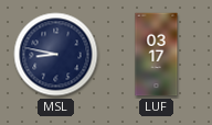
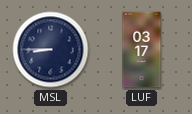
MSL: 8:47 -> 8:45
